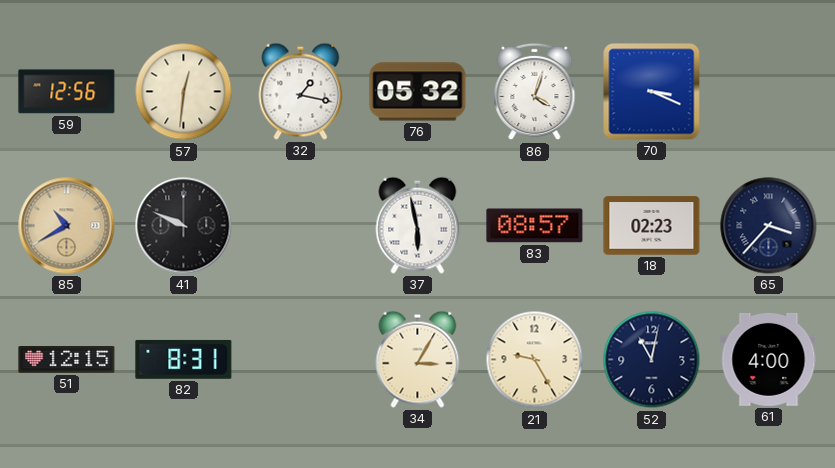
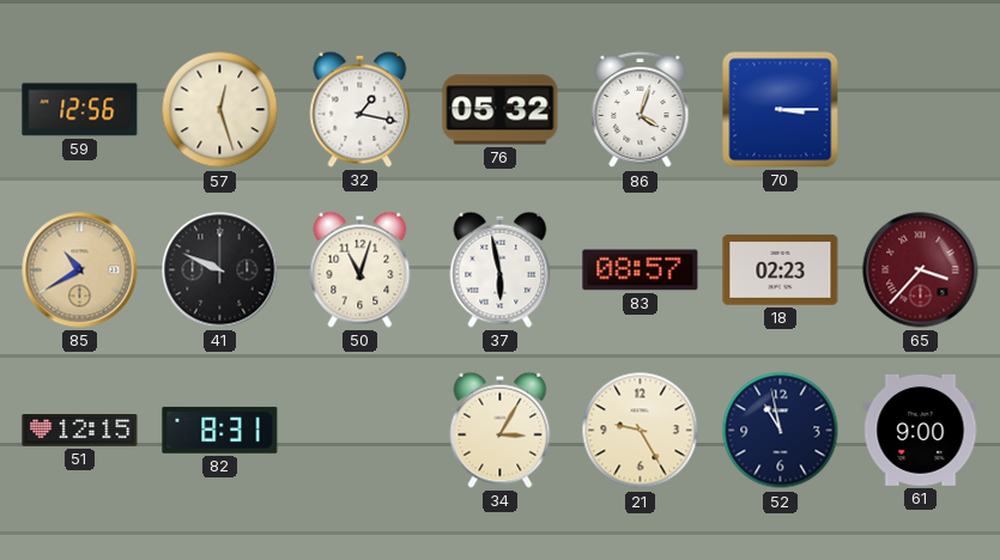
57: 12:31 -> 12:27
70: 3:19 -> 3:15
50: none -> 11:03
65 dial: navy -> burgundy
52: 11:02 -> 10:58
61: 4:00 -> 9:00
